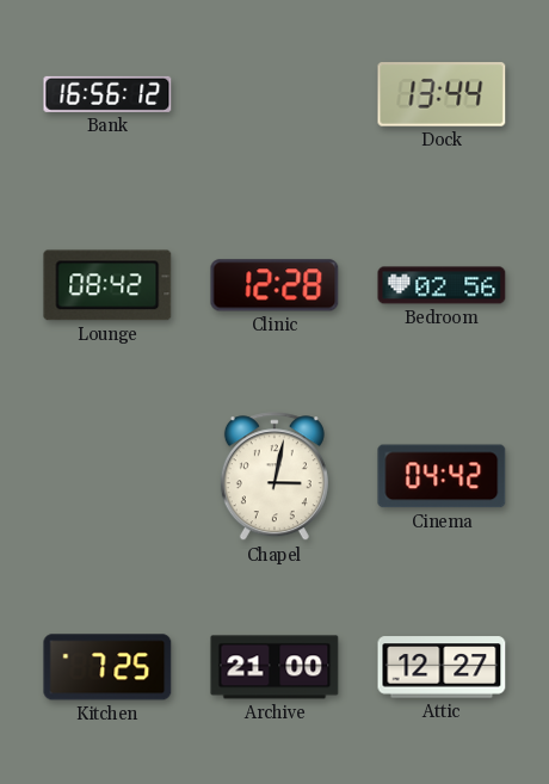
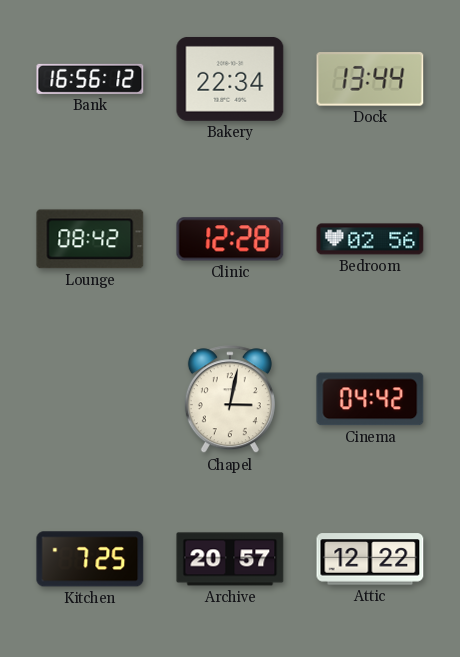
Bakery: none -> 22:34
Archive: 21:00 -> 20:57
Attic: 12:27 -> 12:22
